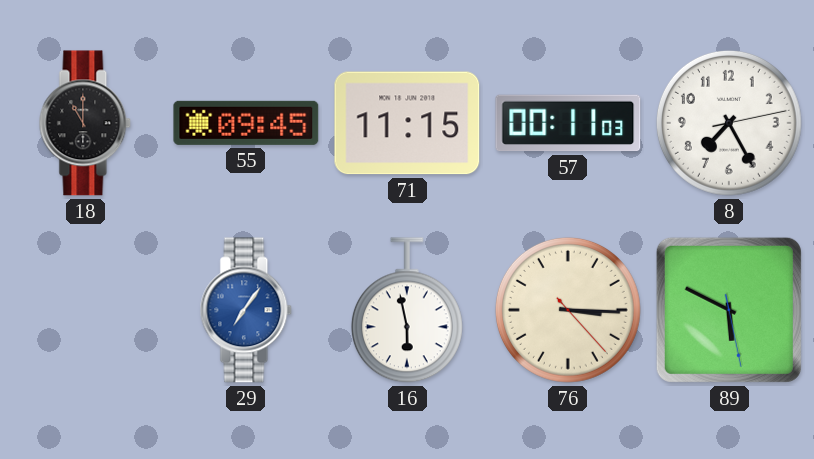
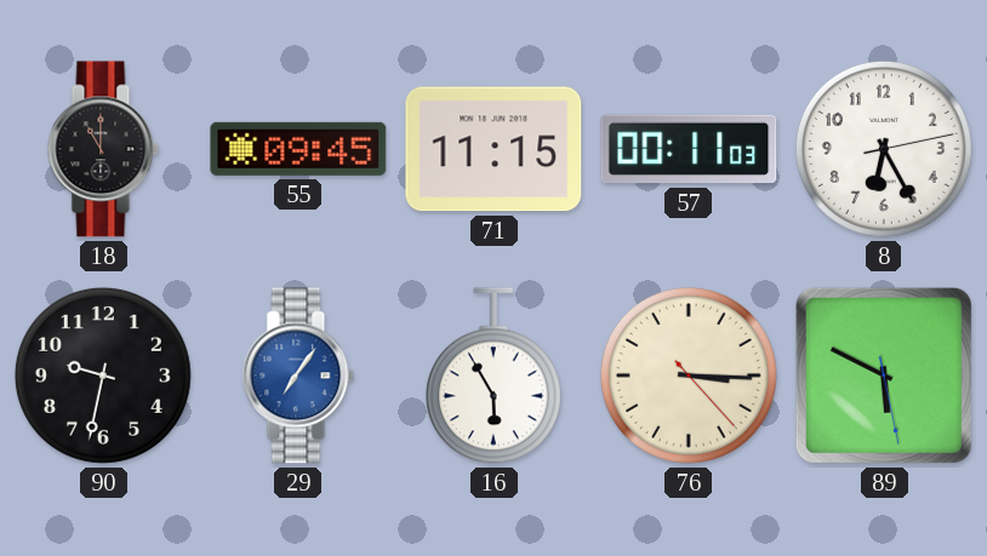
8: 7:25 -> 6:25
90: none -> 9:32
16: 5:58 -> 5:55
